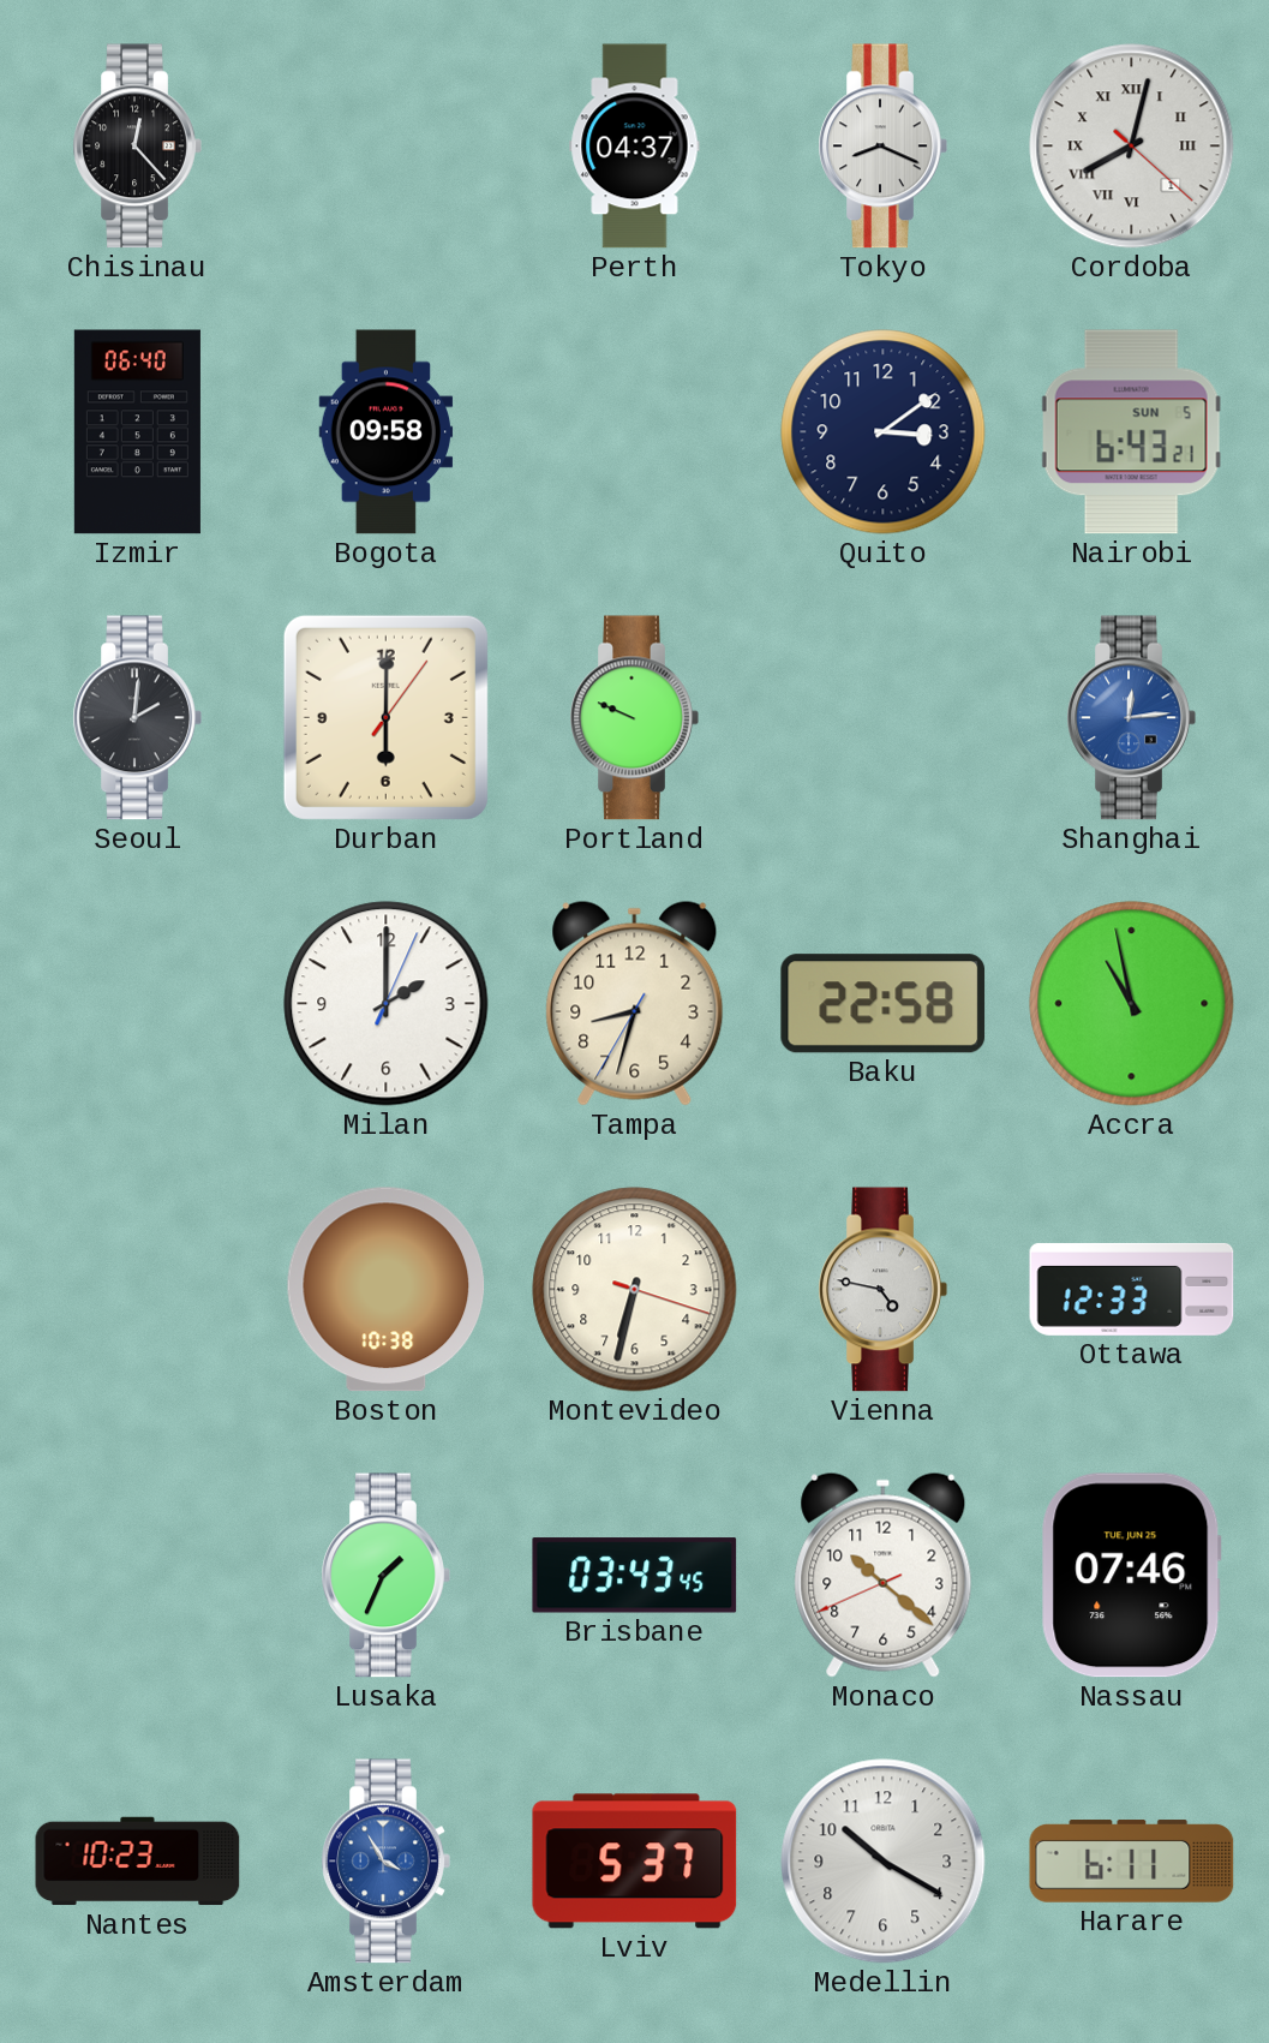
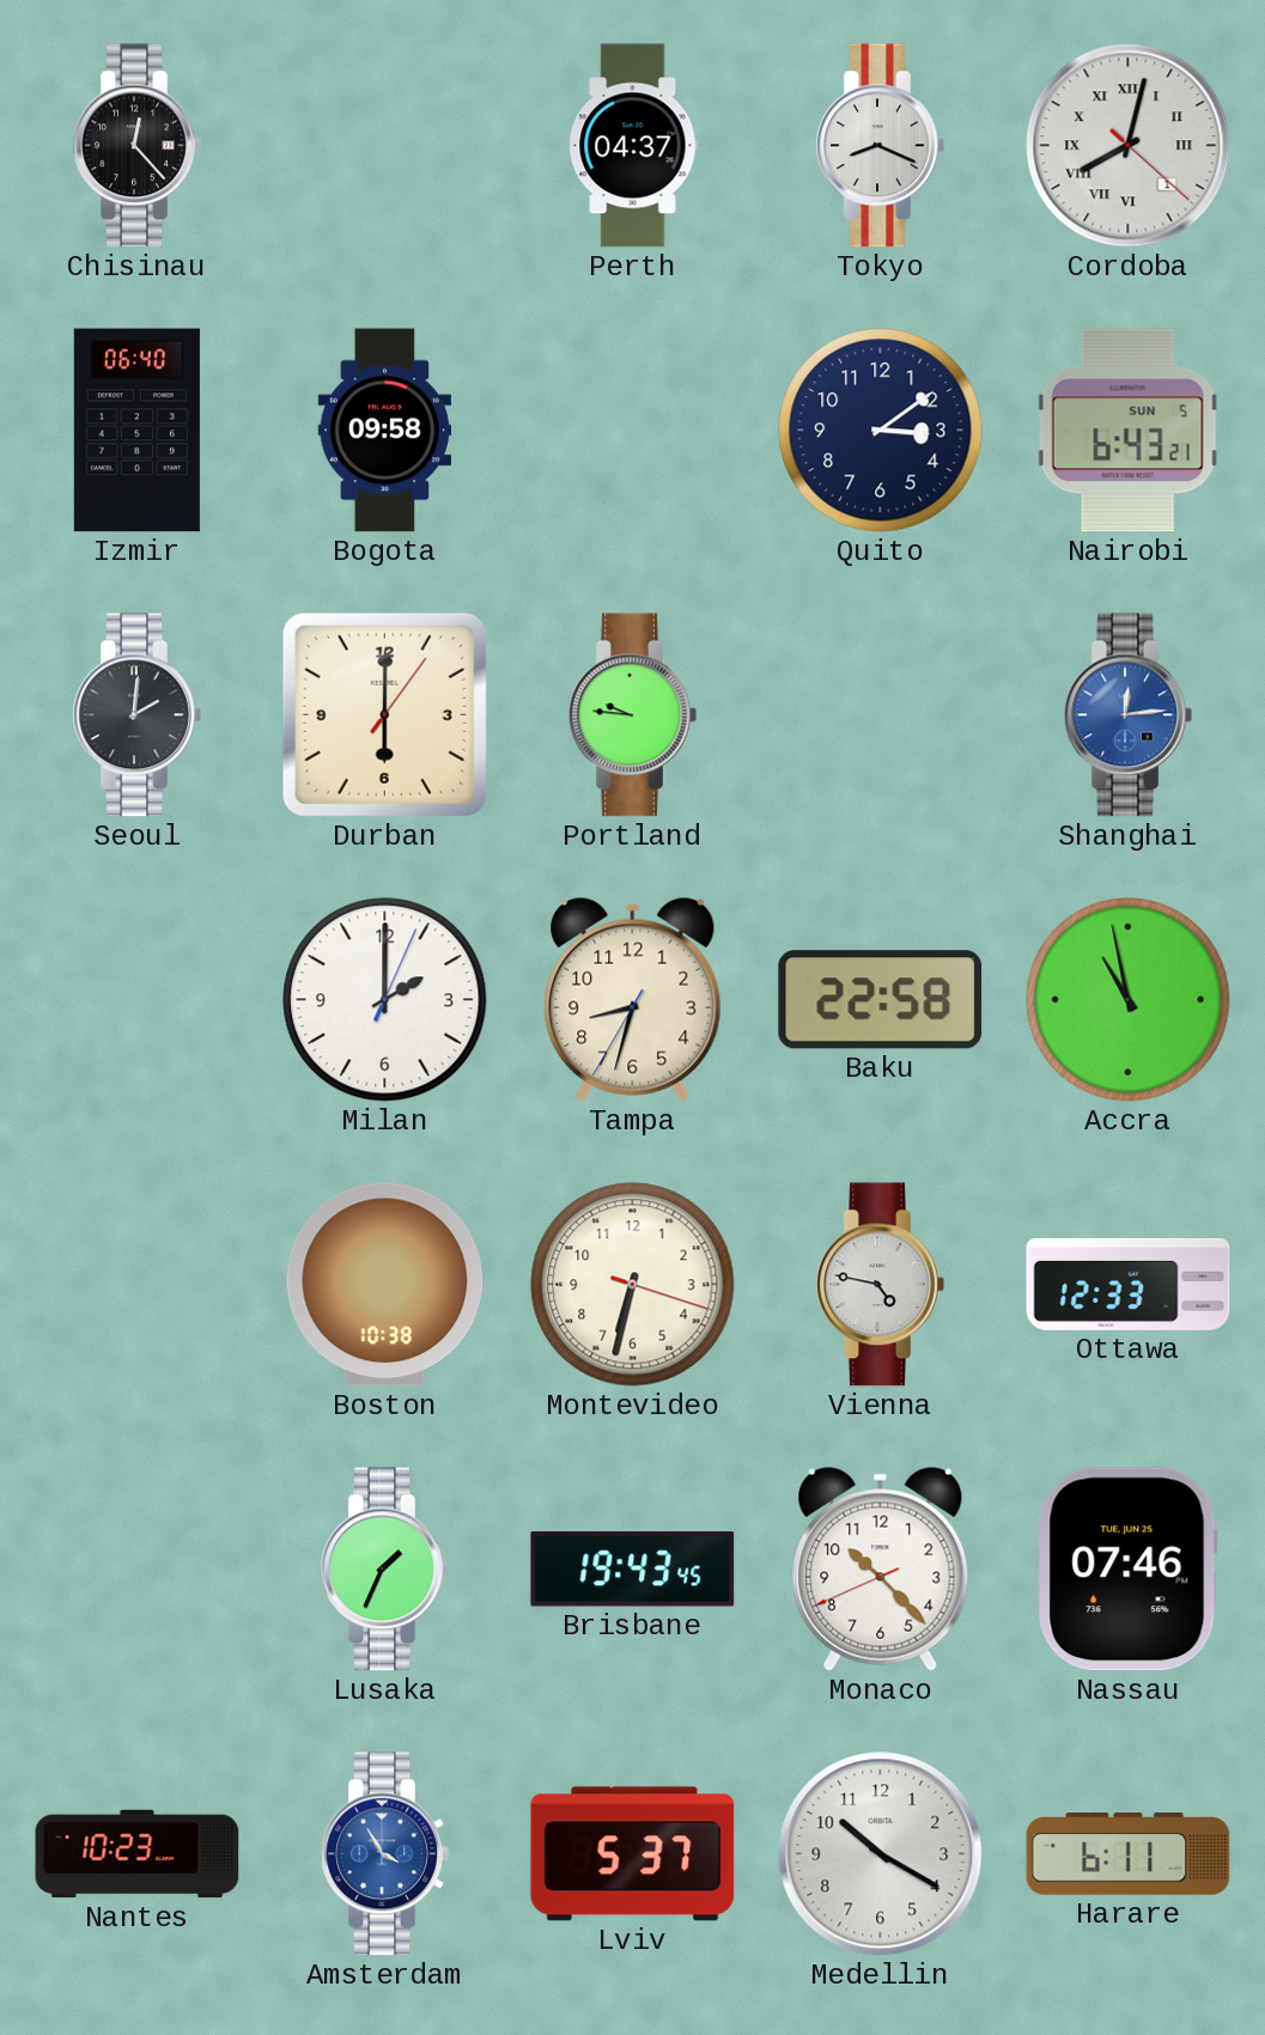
Portland: 9:49 -> 9:46
Brisbane: 03:43 -> 19:43
Monaco: 10:21 -> 10:22
